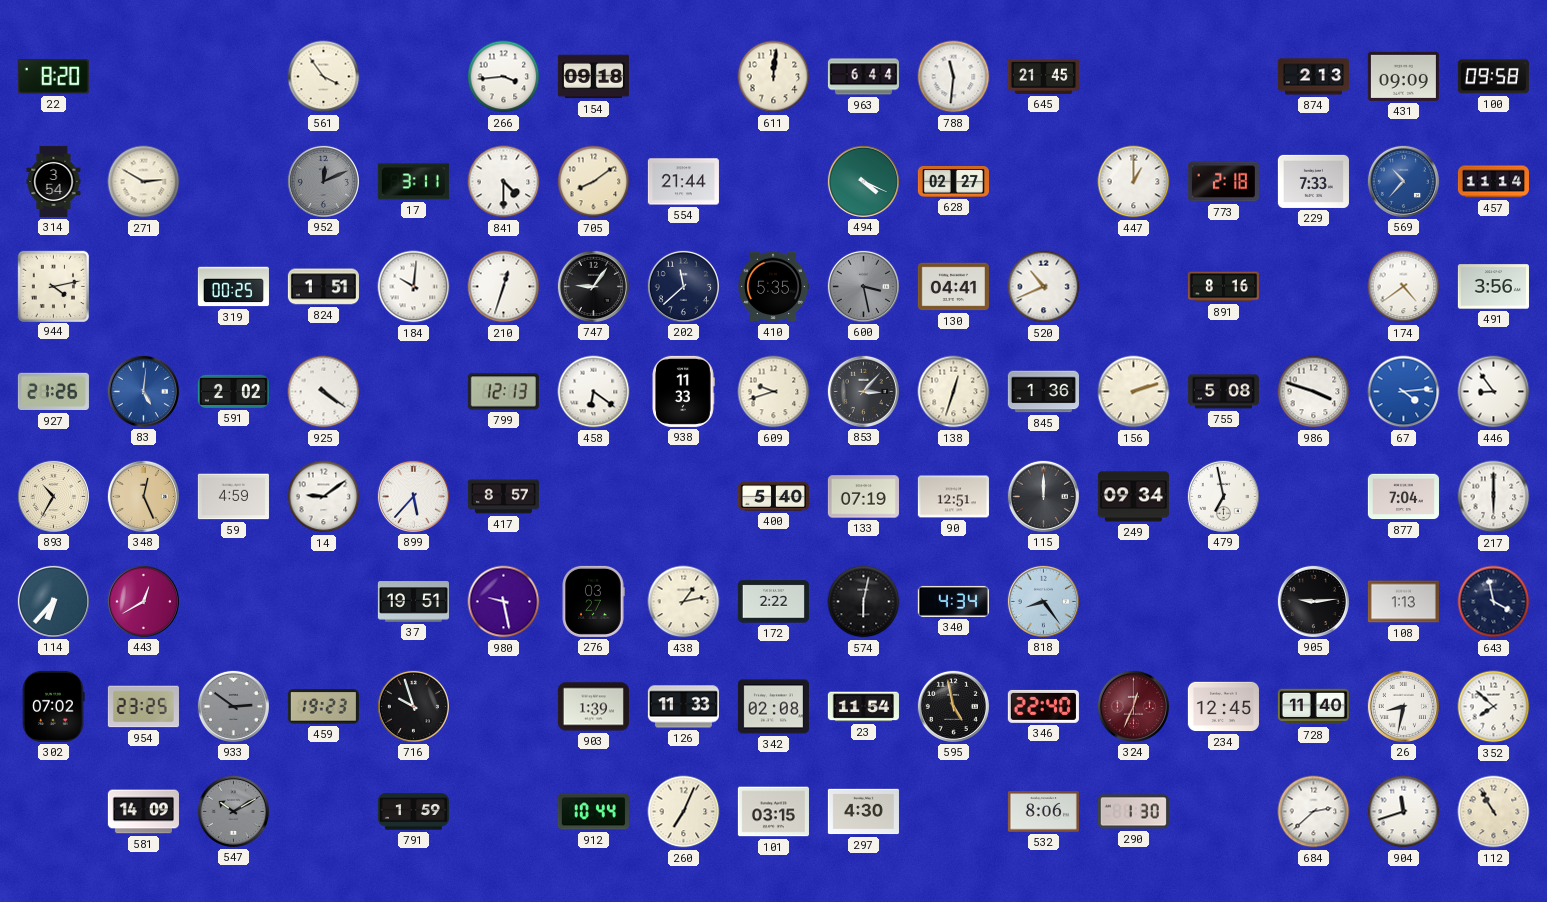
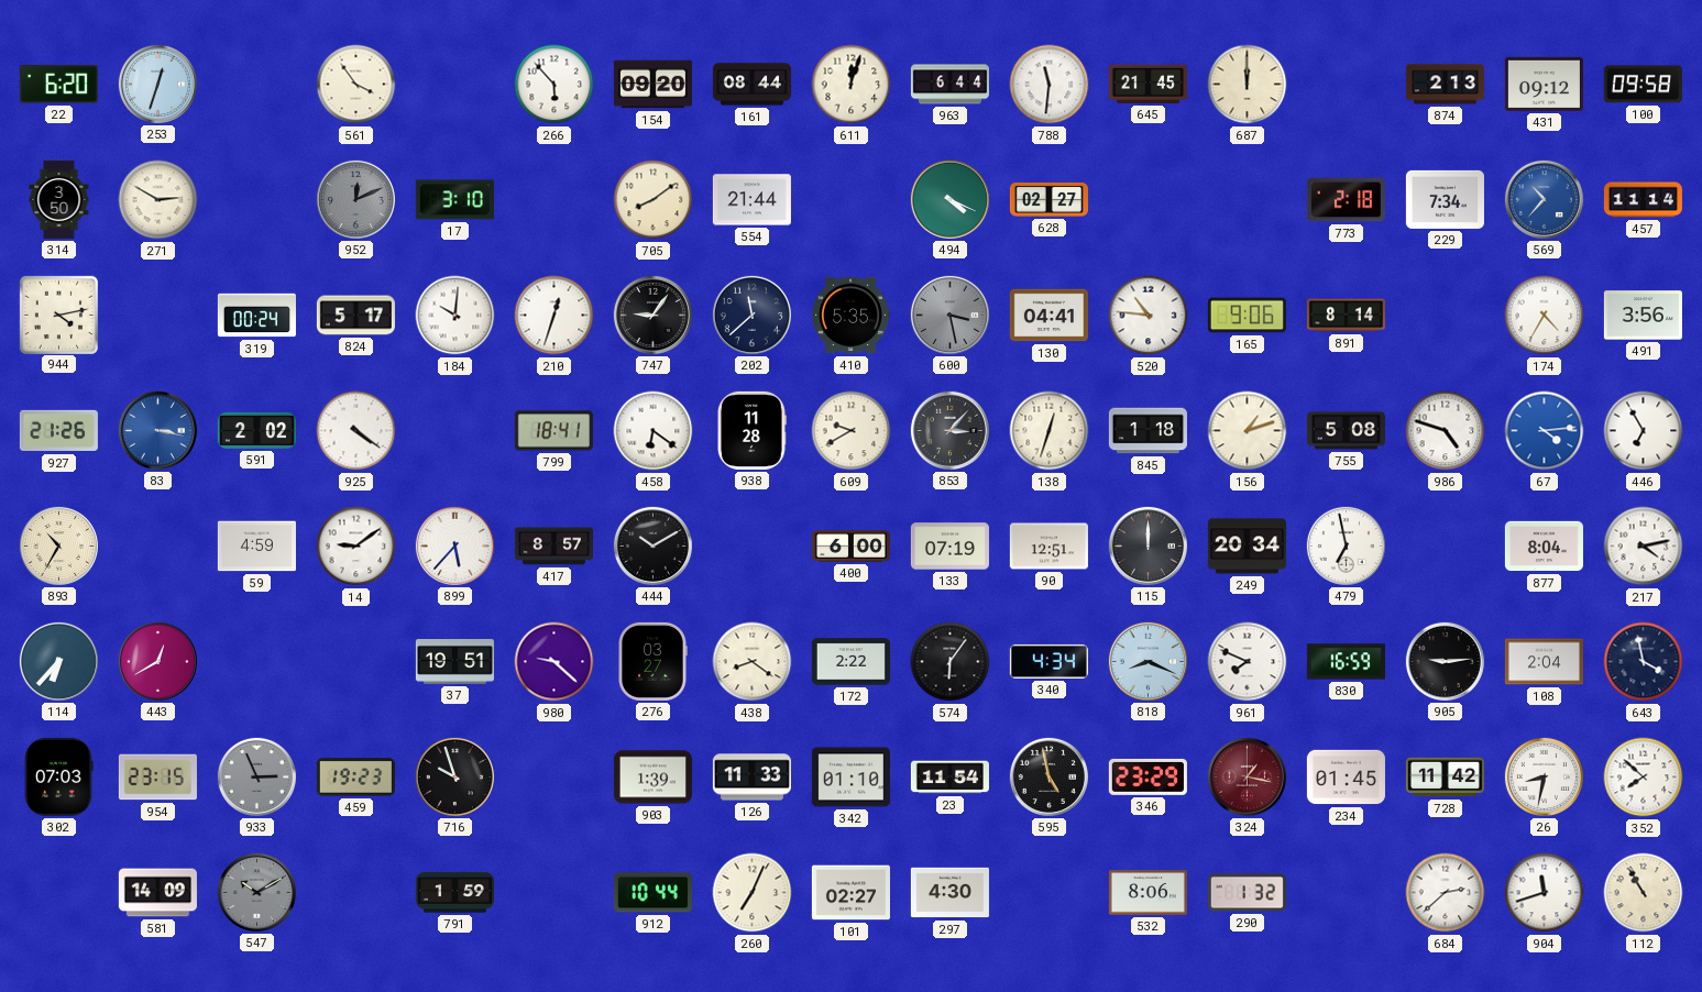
22: 8:20 -> 6:20
253: none -> 12:33
266: 3:44 -> 5:53
154: 09:18 -> 09:20
161: none -> 08:44
611: 12:01 -> 12:03
687: none -> 12:00
431: 09:09 -> 09:12
314: 3:54 -> 3:50
17: 3:11 -> 3:10
841: 4:30 -> none
447: 1:00 -> none
229: 7:33 -> 7:34
319: 00:25 -> 00:24
824: 1:51 -> 5:17
520: 10:41 -> 10:46
165: none -> 9:06
891: 8:16 -> 8:14
174: 4:39 -> 4:35
83: 5:01 -> 3:17
799: 12:13 -> 18:41
938: 11:33 -> 11:28
609: 9:42 -> 9:40
845: 1:36 -> 1:18
156: 2:12 -> 1:12
986: 3:48 -> 4:48
446: 8:54 -> 6:55
348: 12:26 -> none
444: none -> 10:10
400: 5:40 -> 6:00
249: 09:34 -> 20:34
877: 7:04 -> 8:04
217: 6:00 -> 4:13
980: 9:28 -> 9:22
438: 1:13 -> 8:21
574: 6:02 -> 6:06
818: 8:24 -> 8:19
961: none -> 7:49
830: none -> 16:59
108: 1:13 -> 2:04
302: 07:02 -> 07:03
954: 23:25 -> 23:15
933: 2:51 -> 2:56
342: 02:08 -> 01:10
346: 22:40 -> 23:29
324: 12:34 -> 1:17
234: 12:45 -> 01:45
728: 11:40 -> 11:42
101: 03:15 -> 02:27
290: 1:30 -> 1:32
